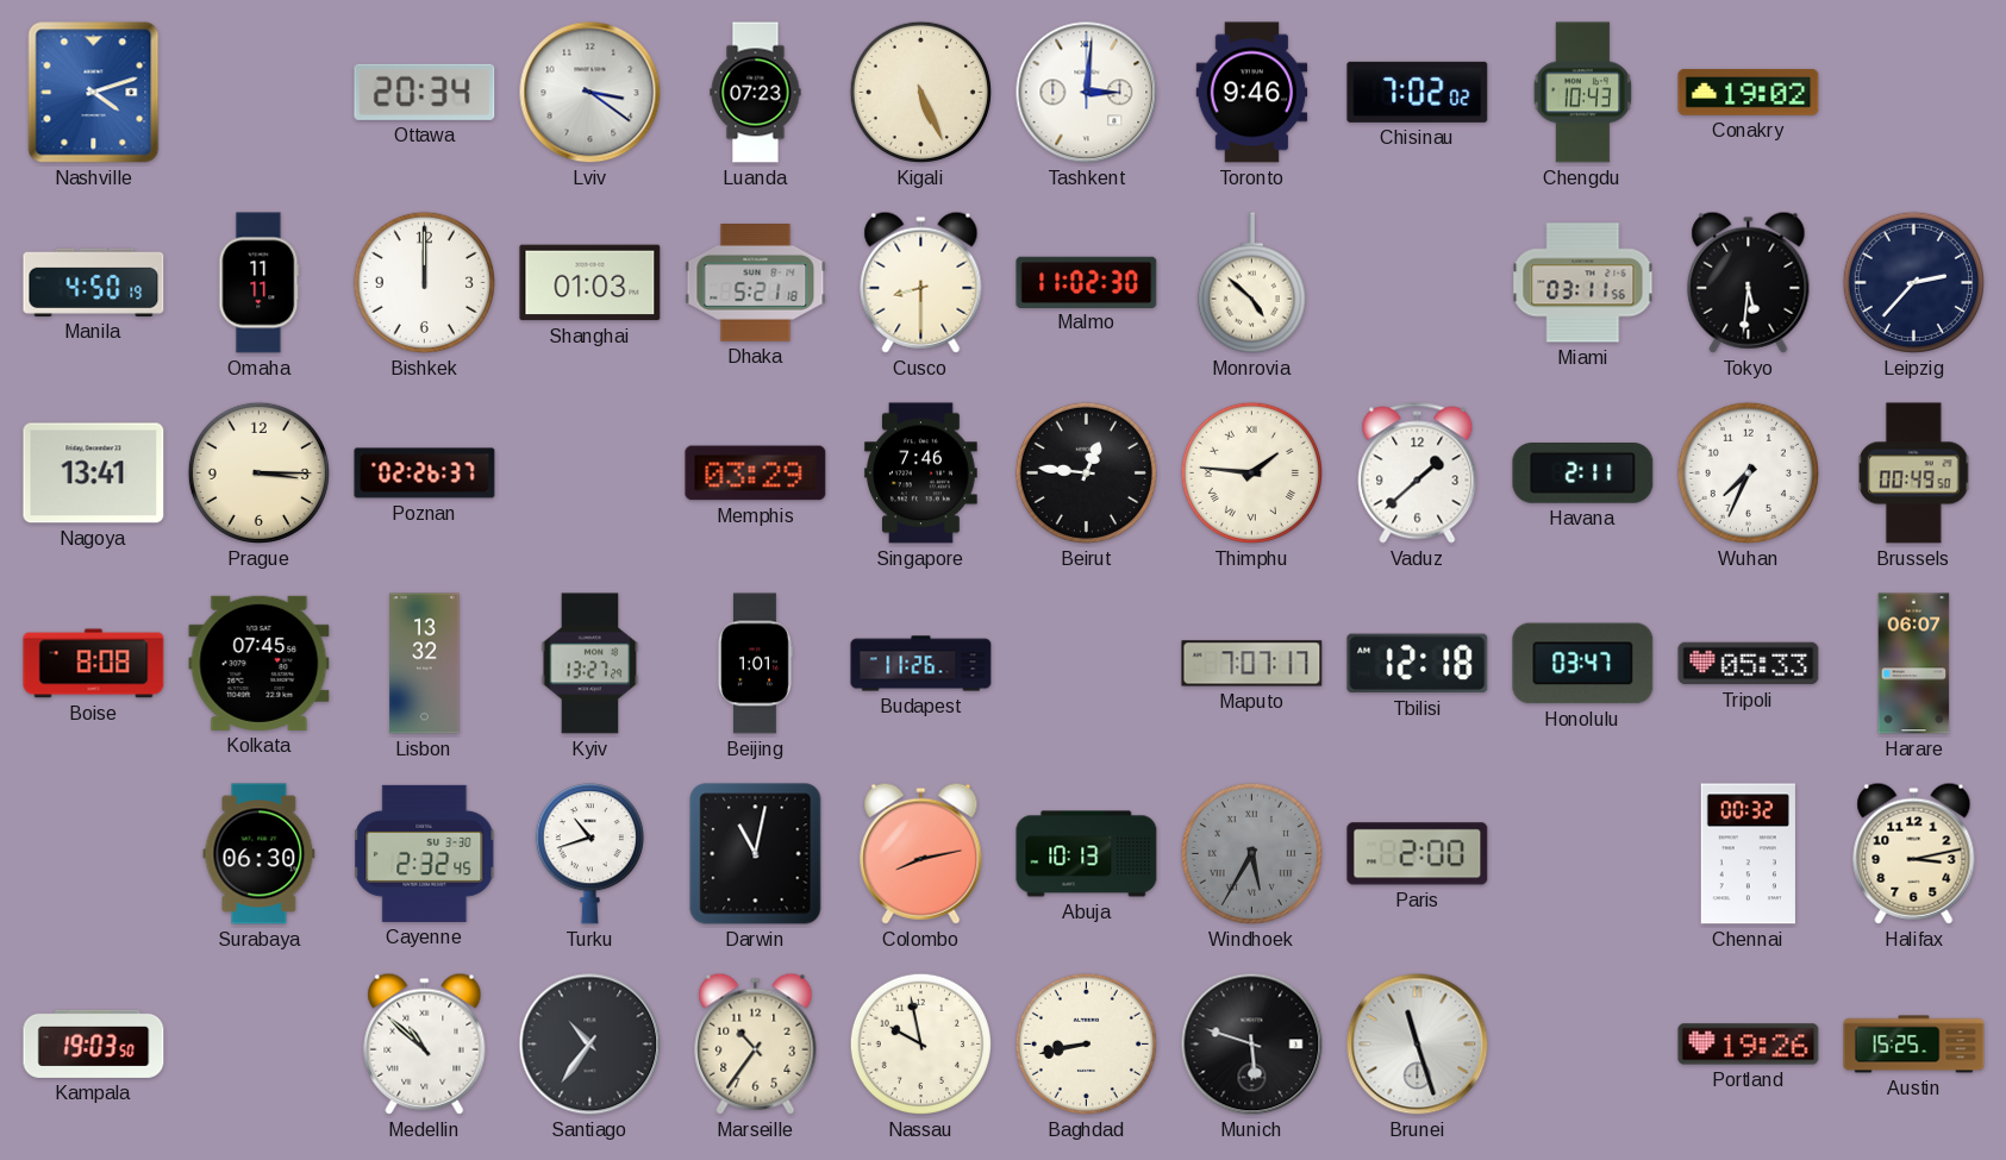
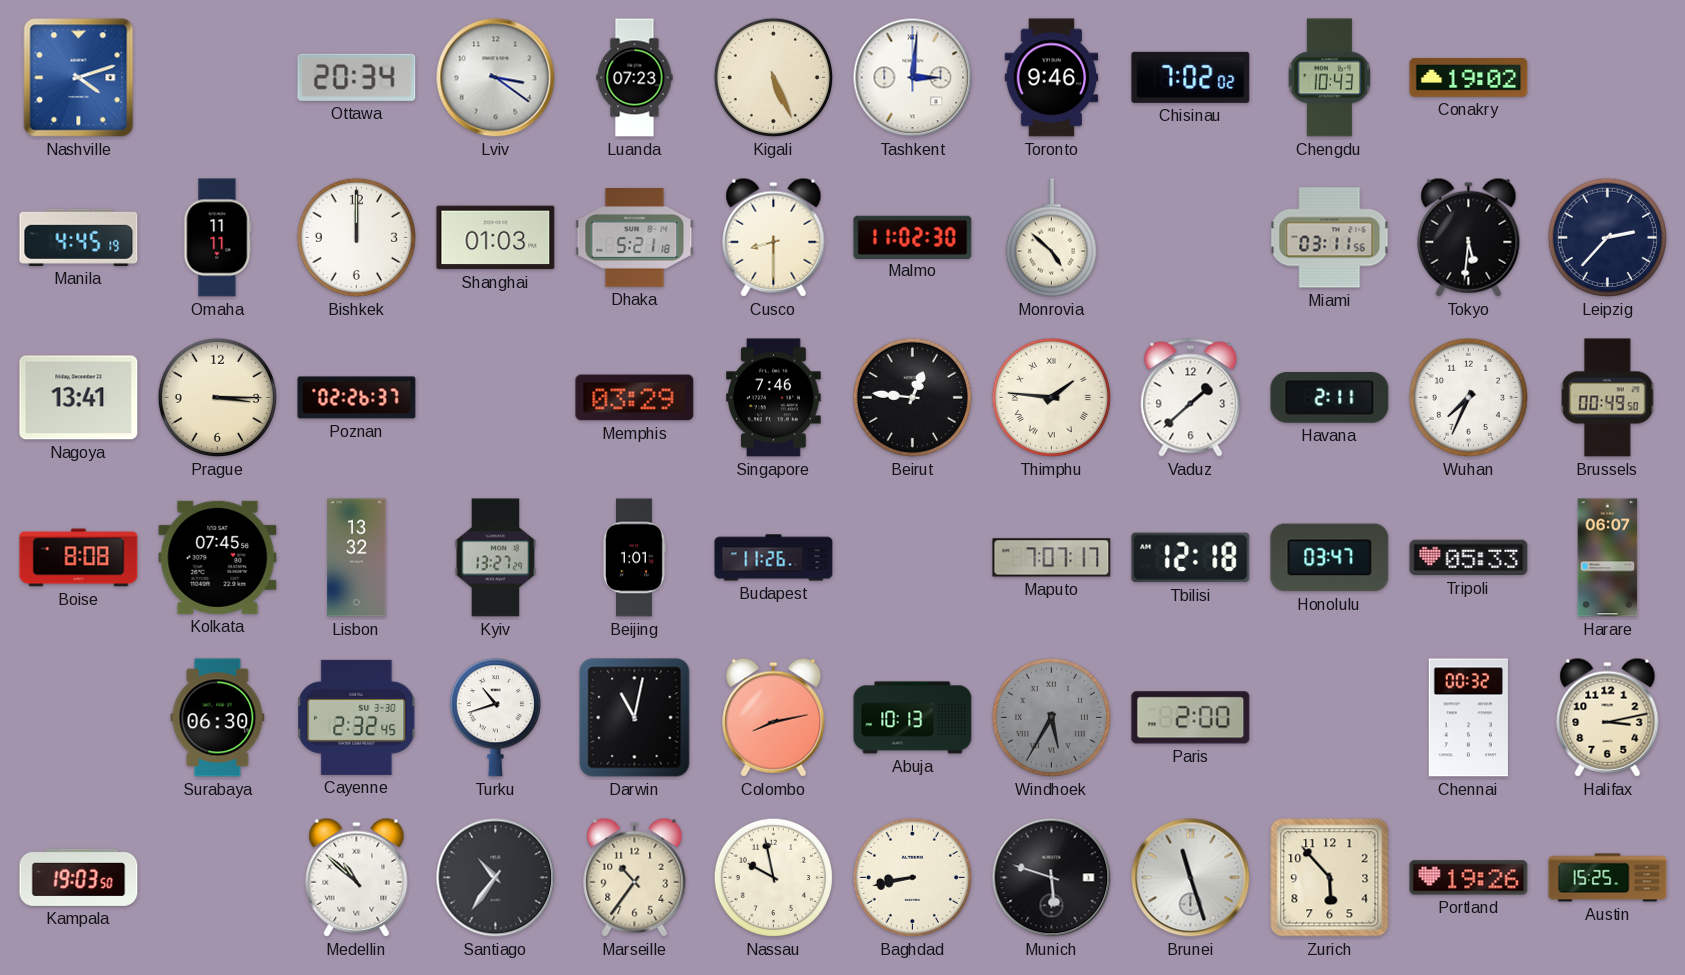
Manila: 4:50 -> 4:45
Zurich: none -> 5:53
